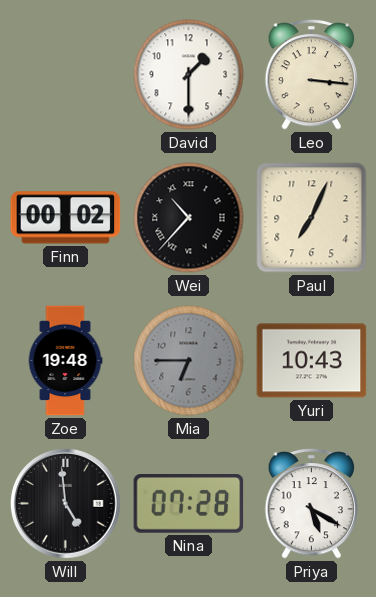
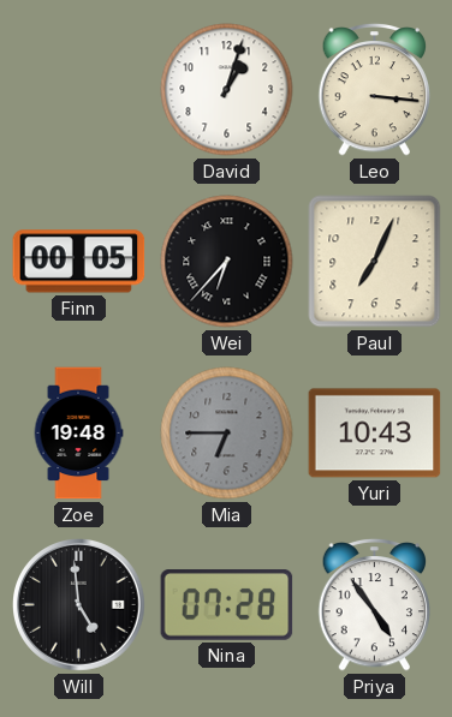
David: 1:30 -> 1:03
Finn: 00:02 -> 00:05
Wei: 10:37 -> 6:37
Priya: 5:20 -> 4:54
